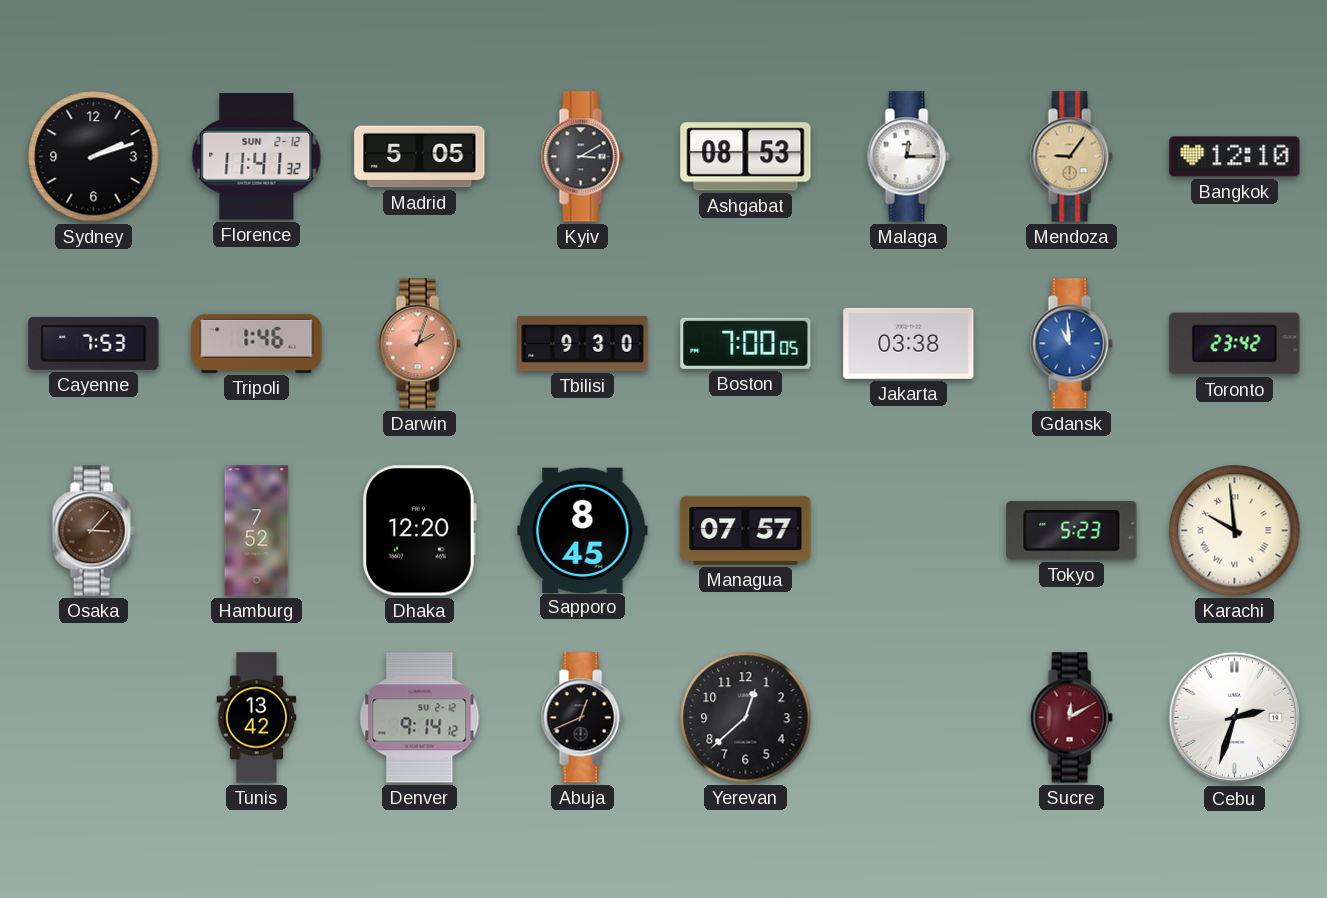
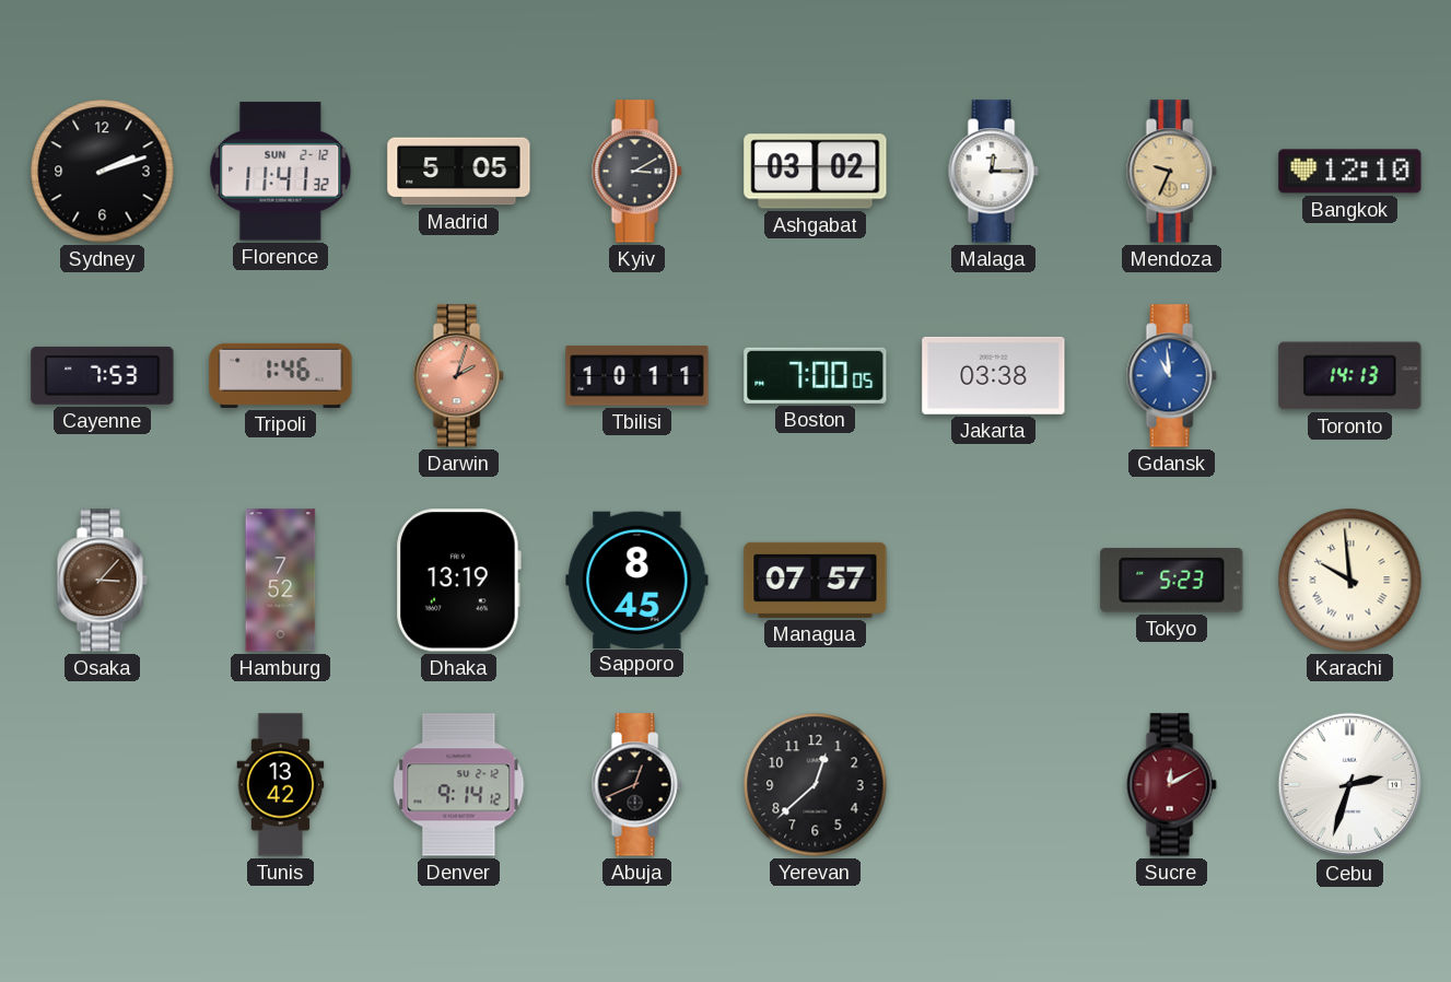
Ashgabat: 08:53 -> 03:02
Mendoza: 9:06 -> 9:34
Tbilisi: 9:30 -> 10:11
Toronto: 23:42 -> 14:13
Dhaka: 12:20 -> 13:19
